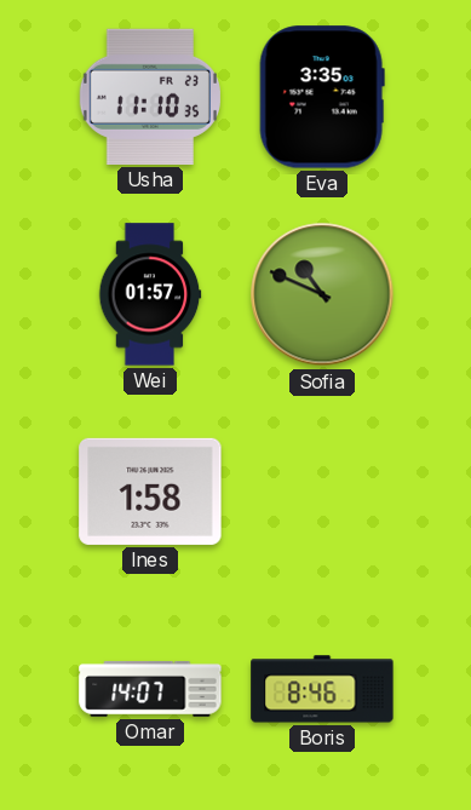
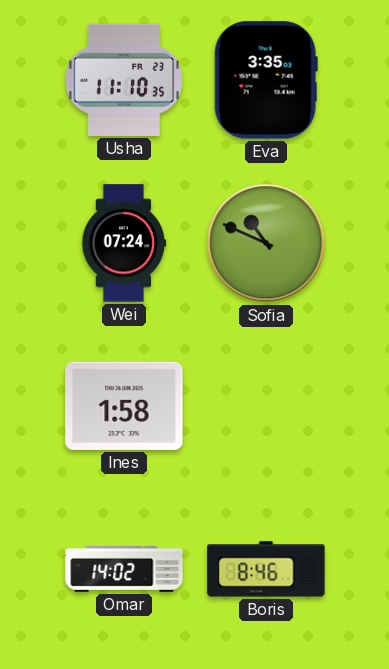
Wei: 01:57 -> 07:24
Omar: 14:07 -> 14:02
